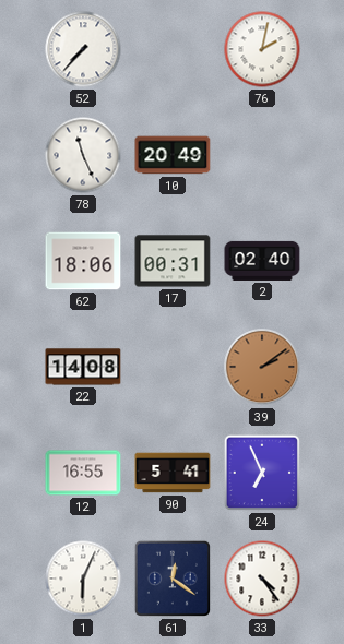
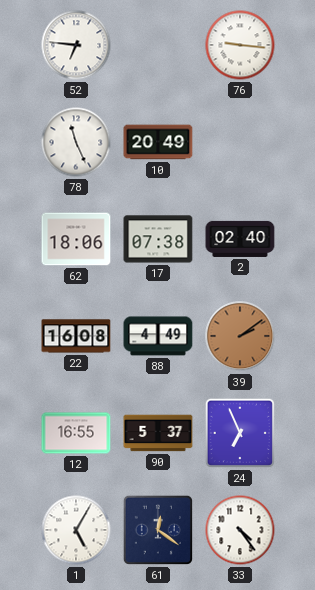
52: 7:37 -> 6:46
76: 2:02 -> 9:16
17: 00:31 -> 07:38
22: 14:08 -> 16:08
88: none -> 4:49
90: 5:41 -> 5:37
1: 6:04 -> 5:05
